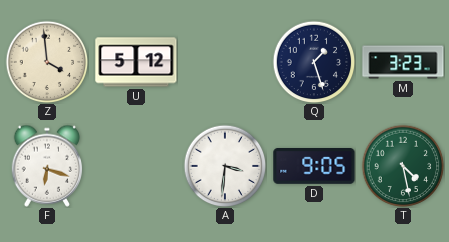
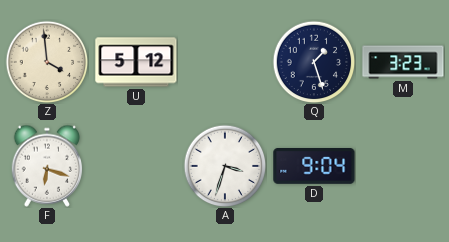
A: 3:31 -> 3:33
D: 9:05 -> 9:04
T: 4:28 -> none
